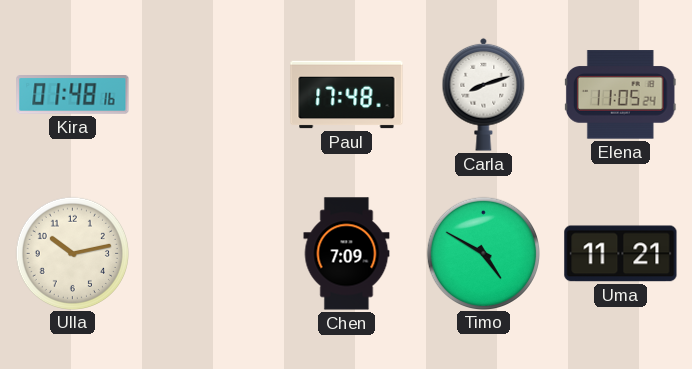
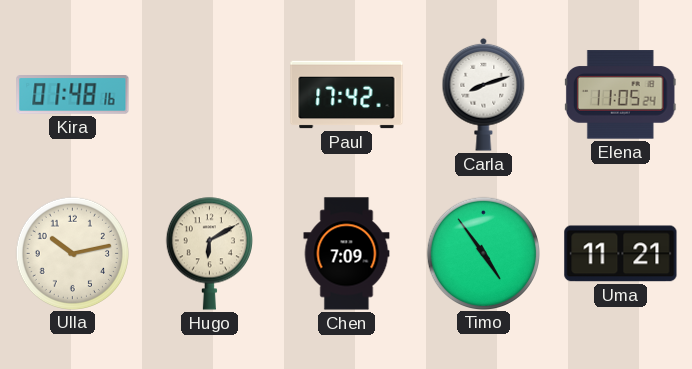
Paul: 17:48 -> 17:42
Hugo: none -> 6:10
Timo: 4:50 -> 4:54
